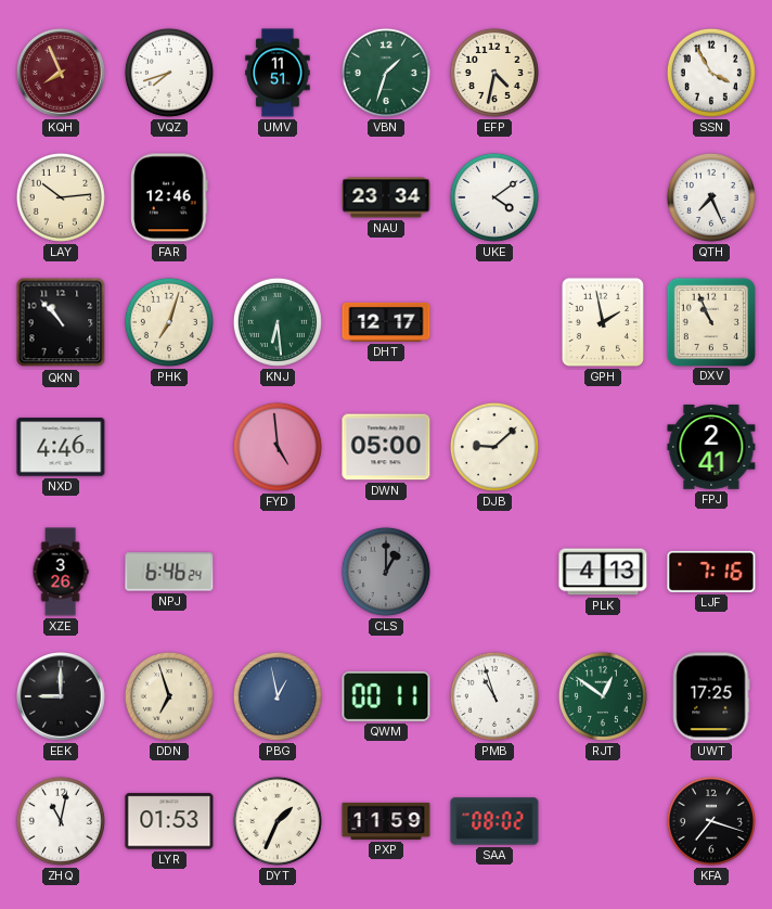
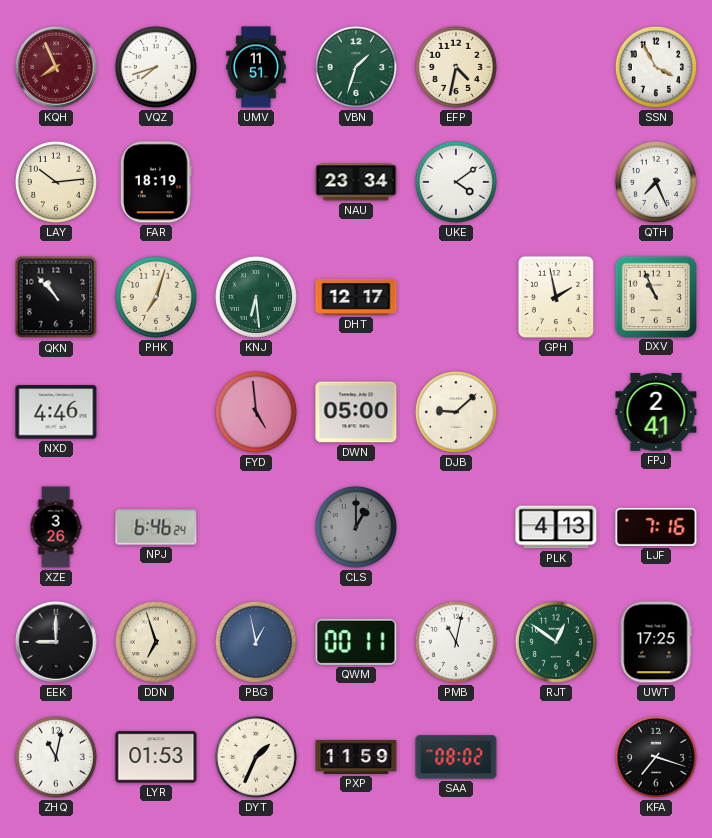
FAR: 12:46 -> 18:19
PMB: 10:57 -> 11:02
